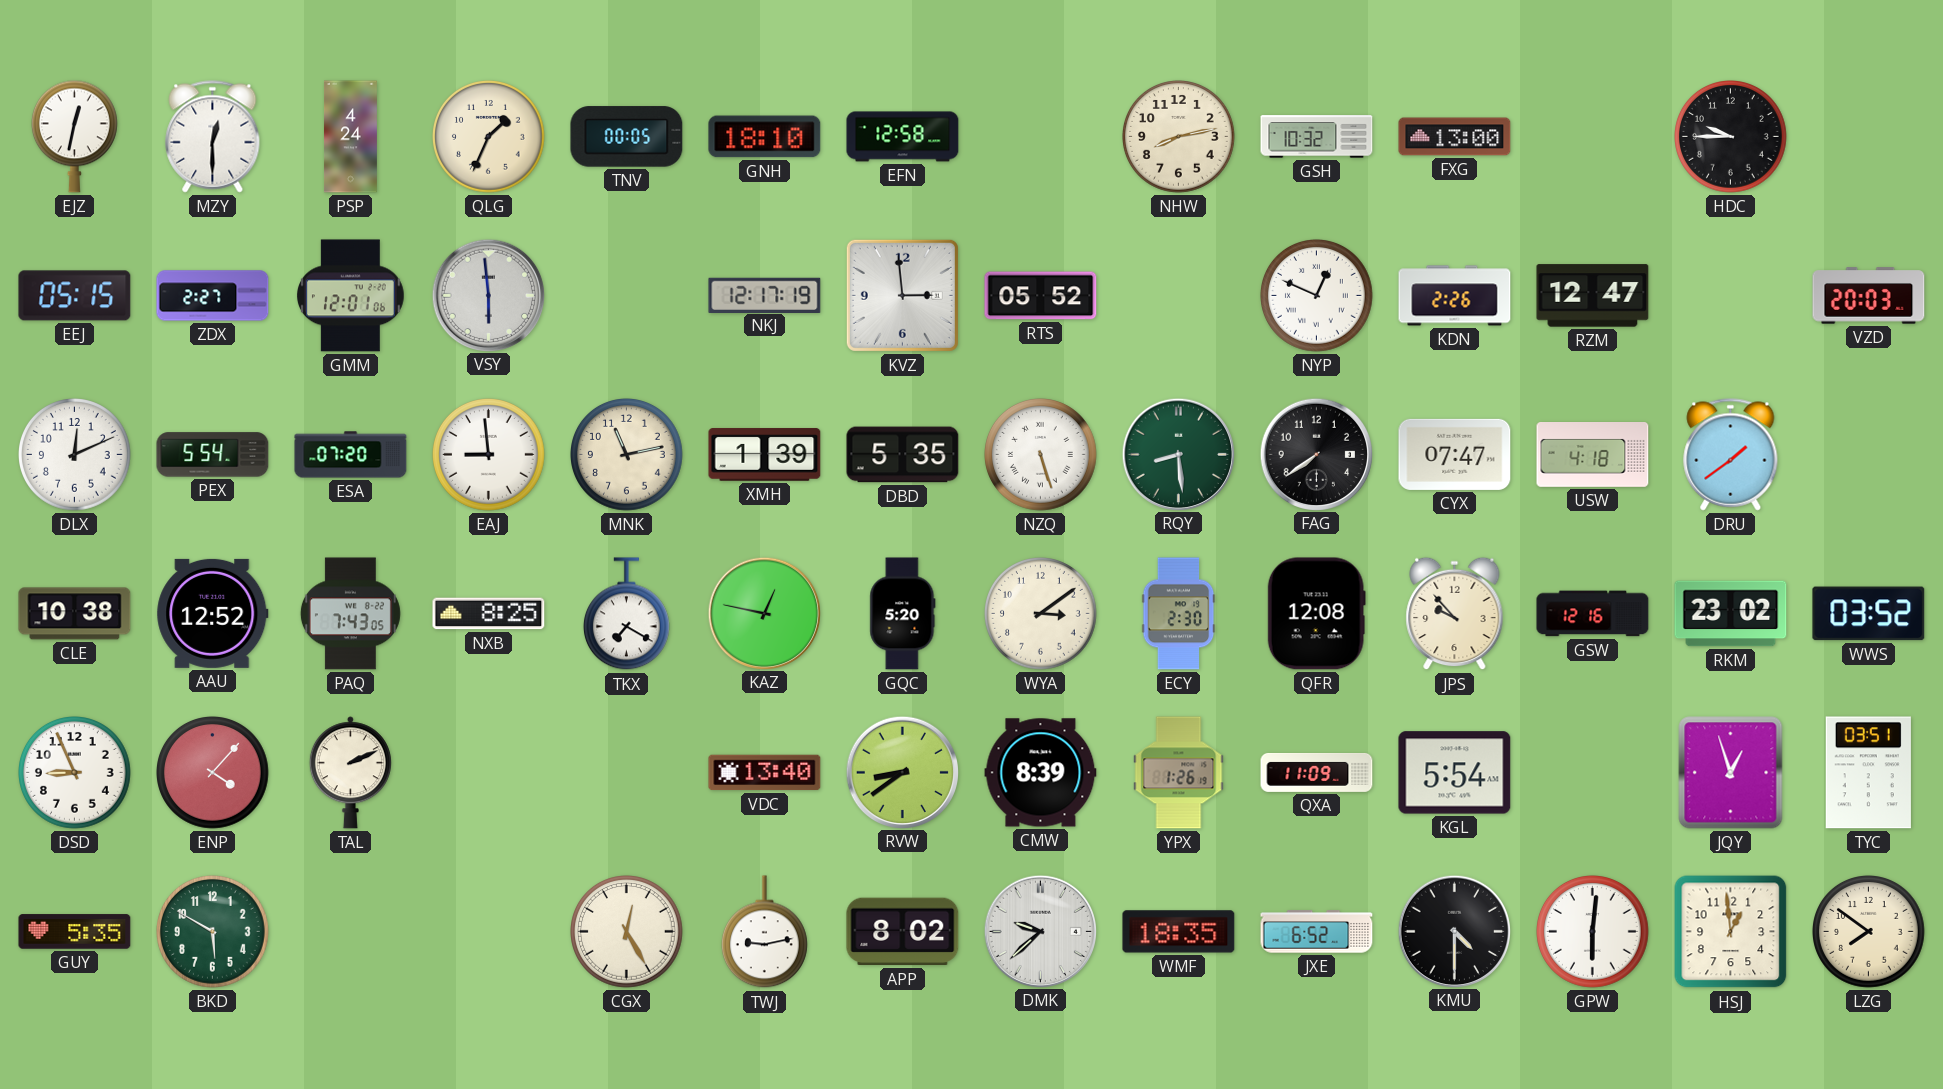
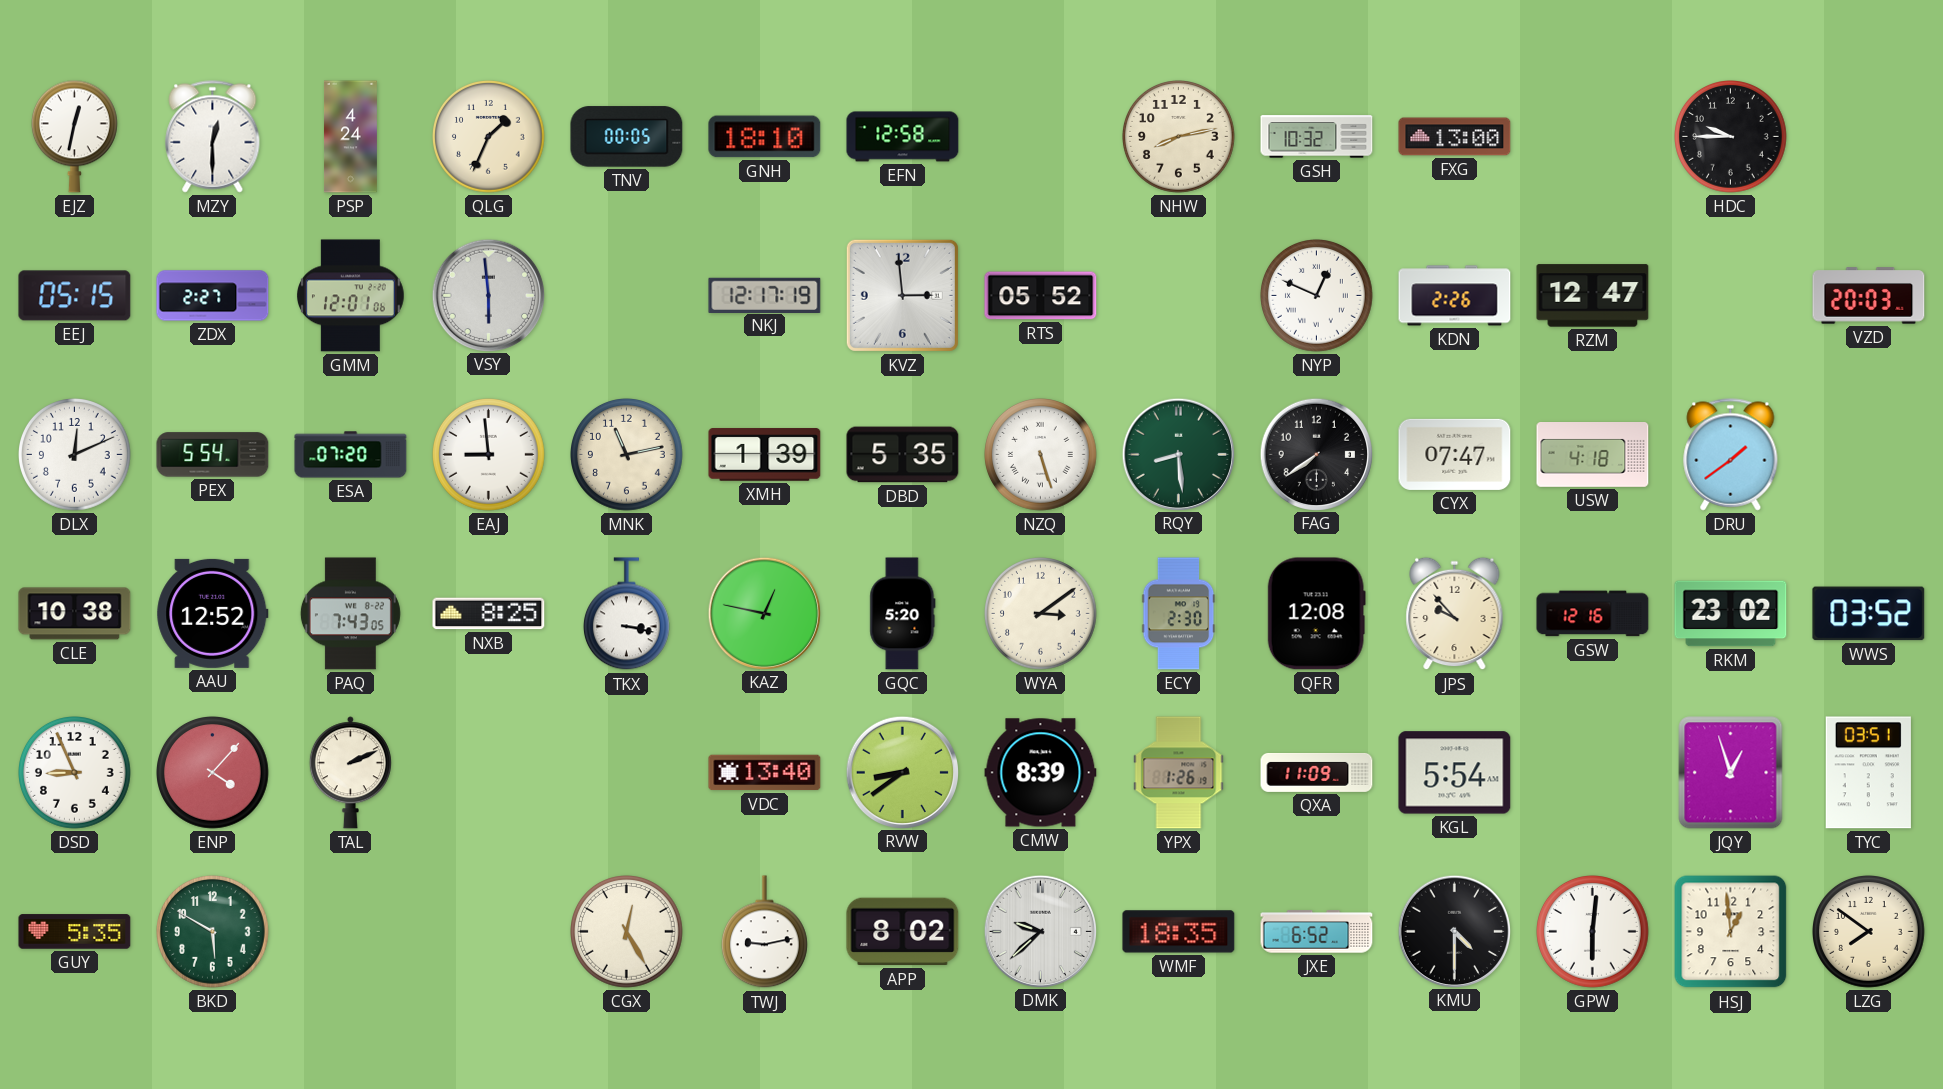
TKX: 7:20 -> 3:17
